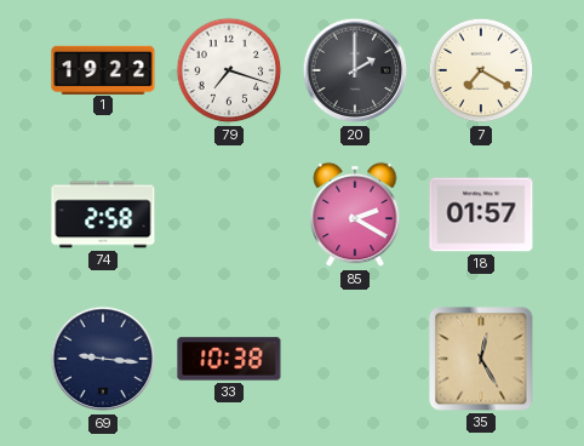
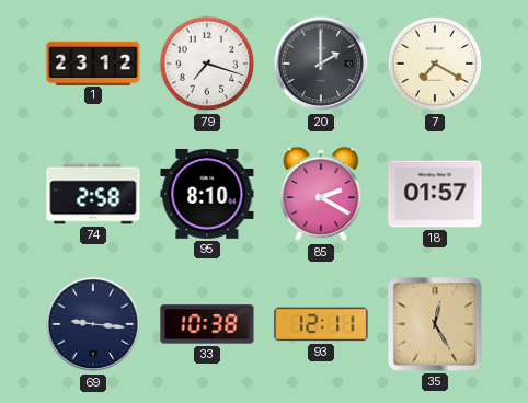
1: 19:22 -> 23:12
95: none -> 8:10
93: none -> 12:11
